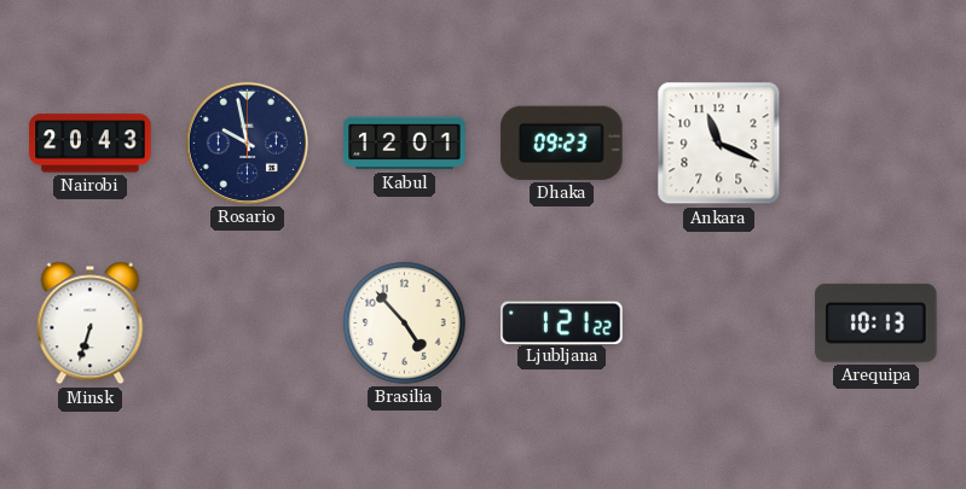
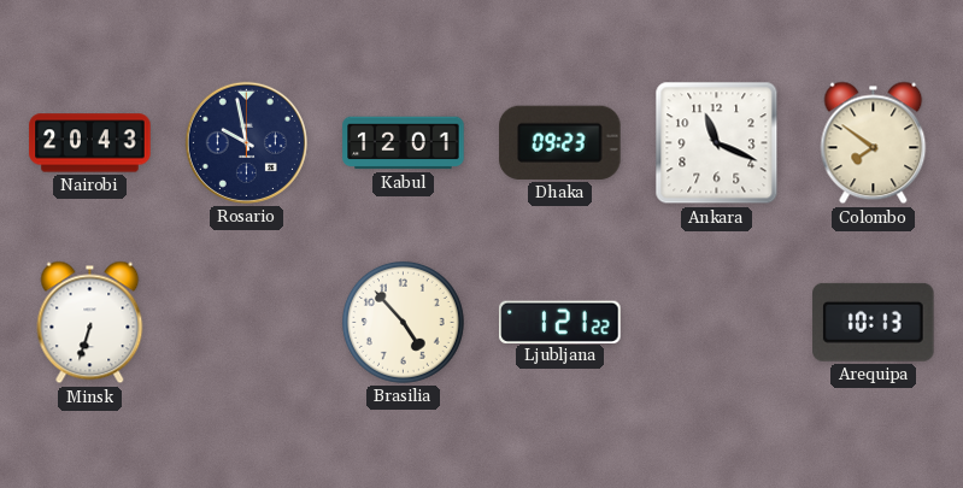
Colombo: none -> 7:51
